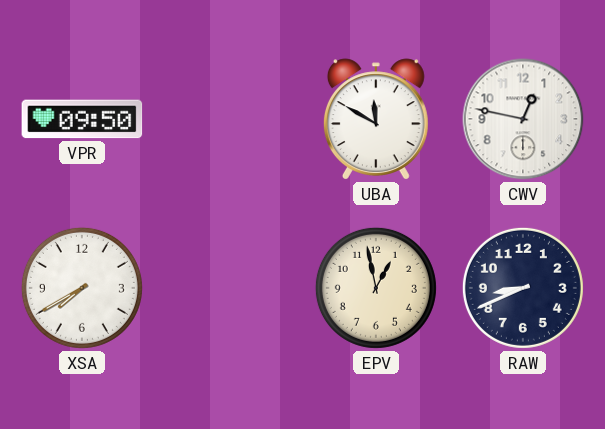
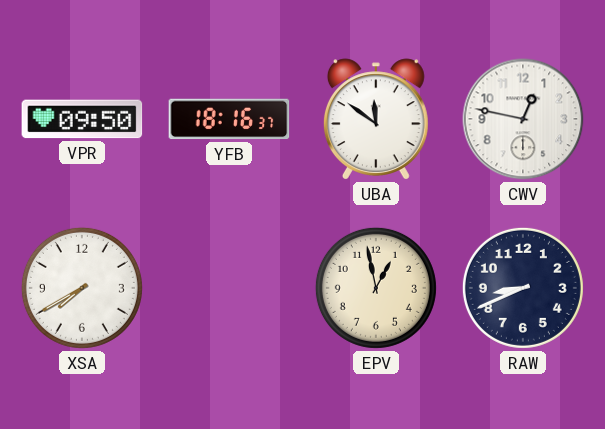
YFB: none -> 18:16
UBA: 11:50 -> 11:51
